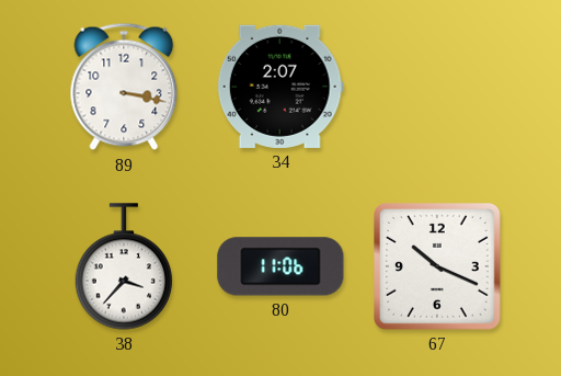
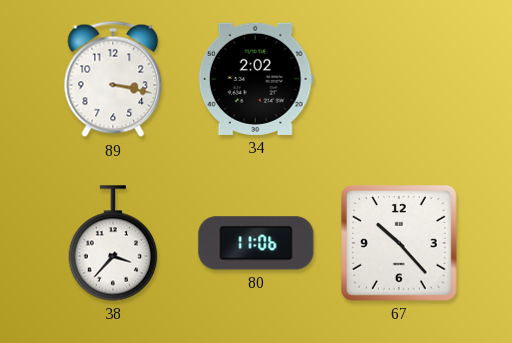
34: 2:07 -> 2:02
67: 10:19 -> 10:23
